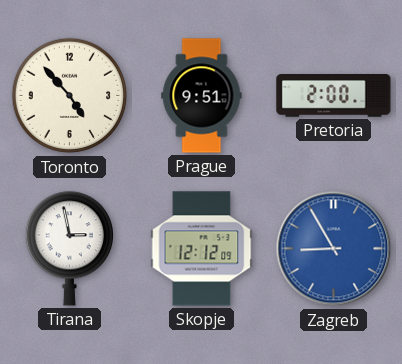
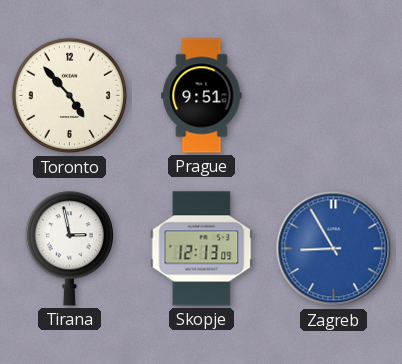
Pretoria: 2:00 -> none
Skopje: 12:12 -> 12:13
